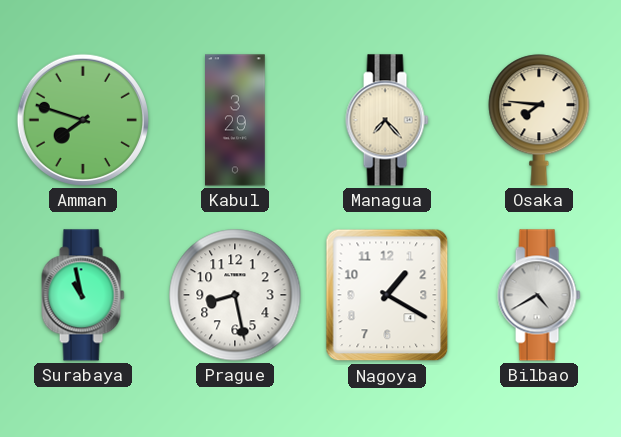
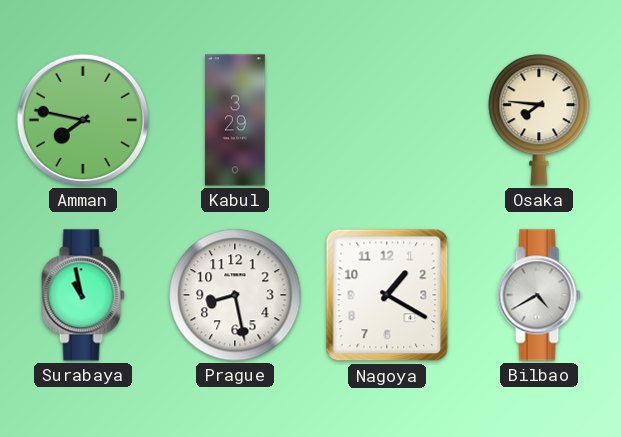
Amman: 7:48 -> 7:47
Managua: 7:23 -> none
